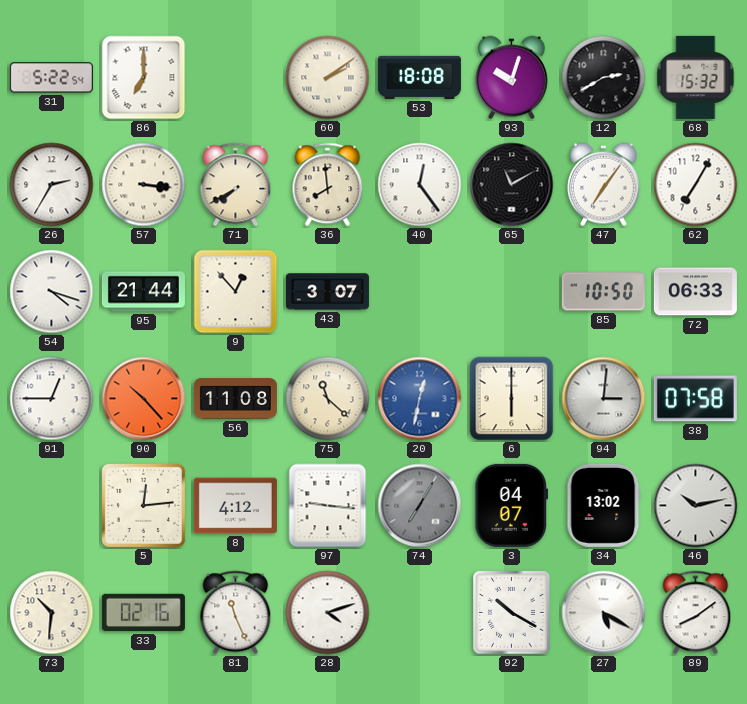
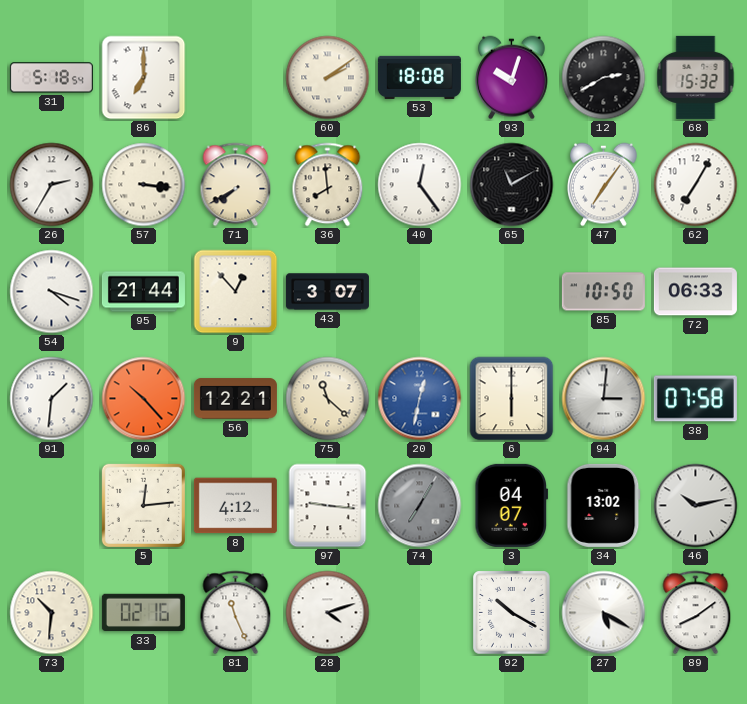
31: 5:22 -> 5:18
91: 12:45 -> 1:31
56: 11:08 -> 12:21
